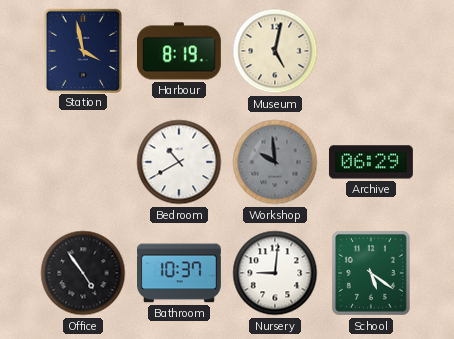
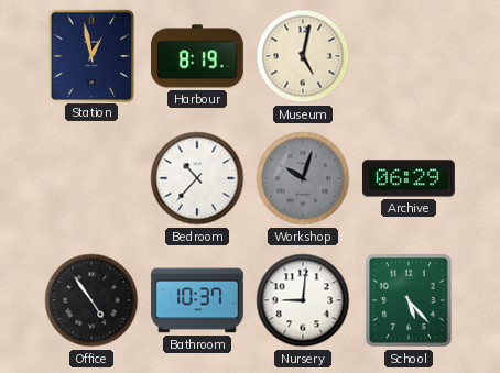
Station: 3:58 -> 12:58
Bedroom: 10:40 -> 10:37
Workshop: 9:59 -> 10:03
School: 5:21 -> 5:23
